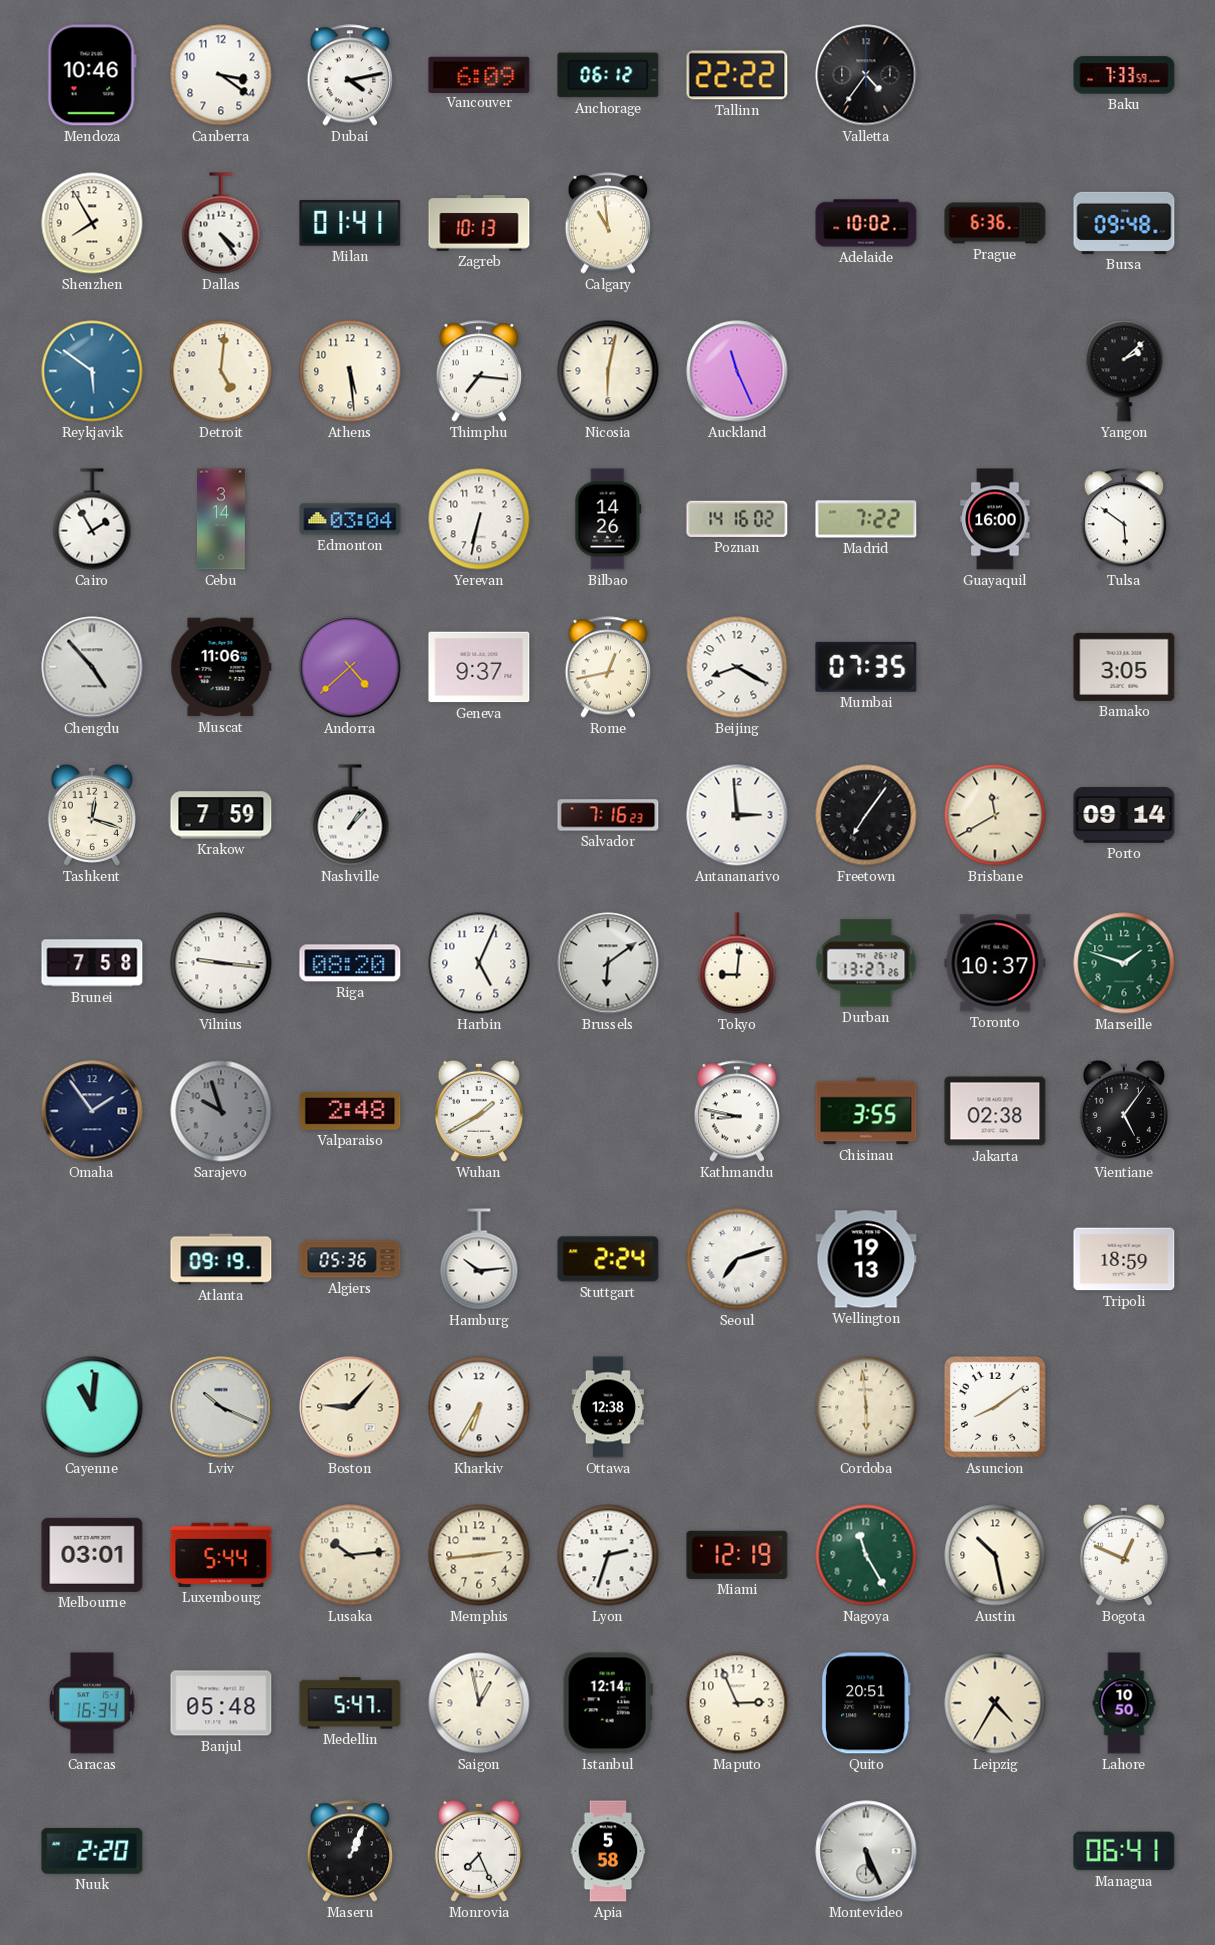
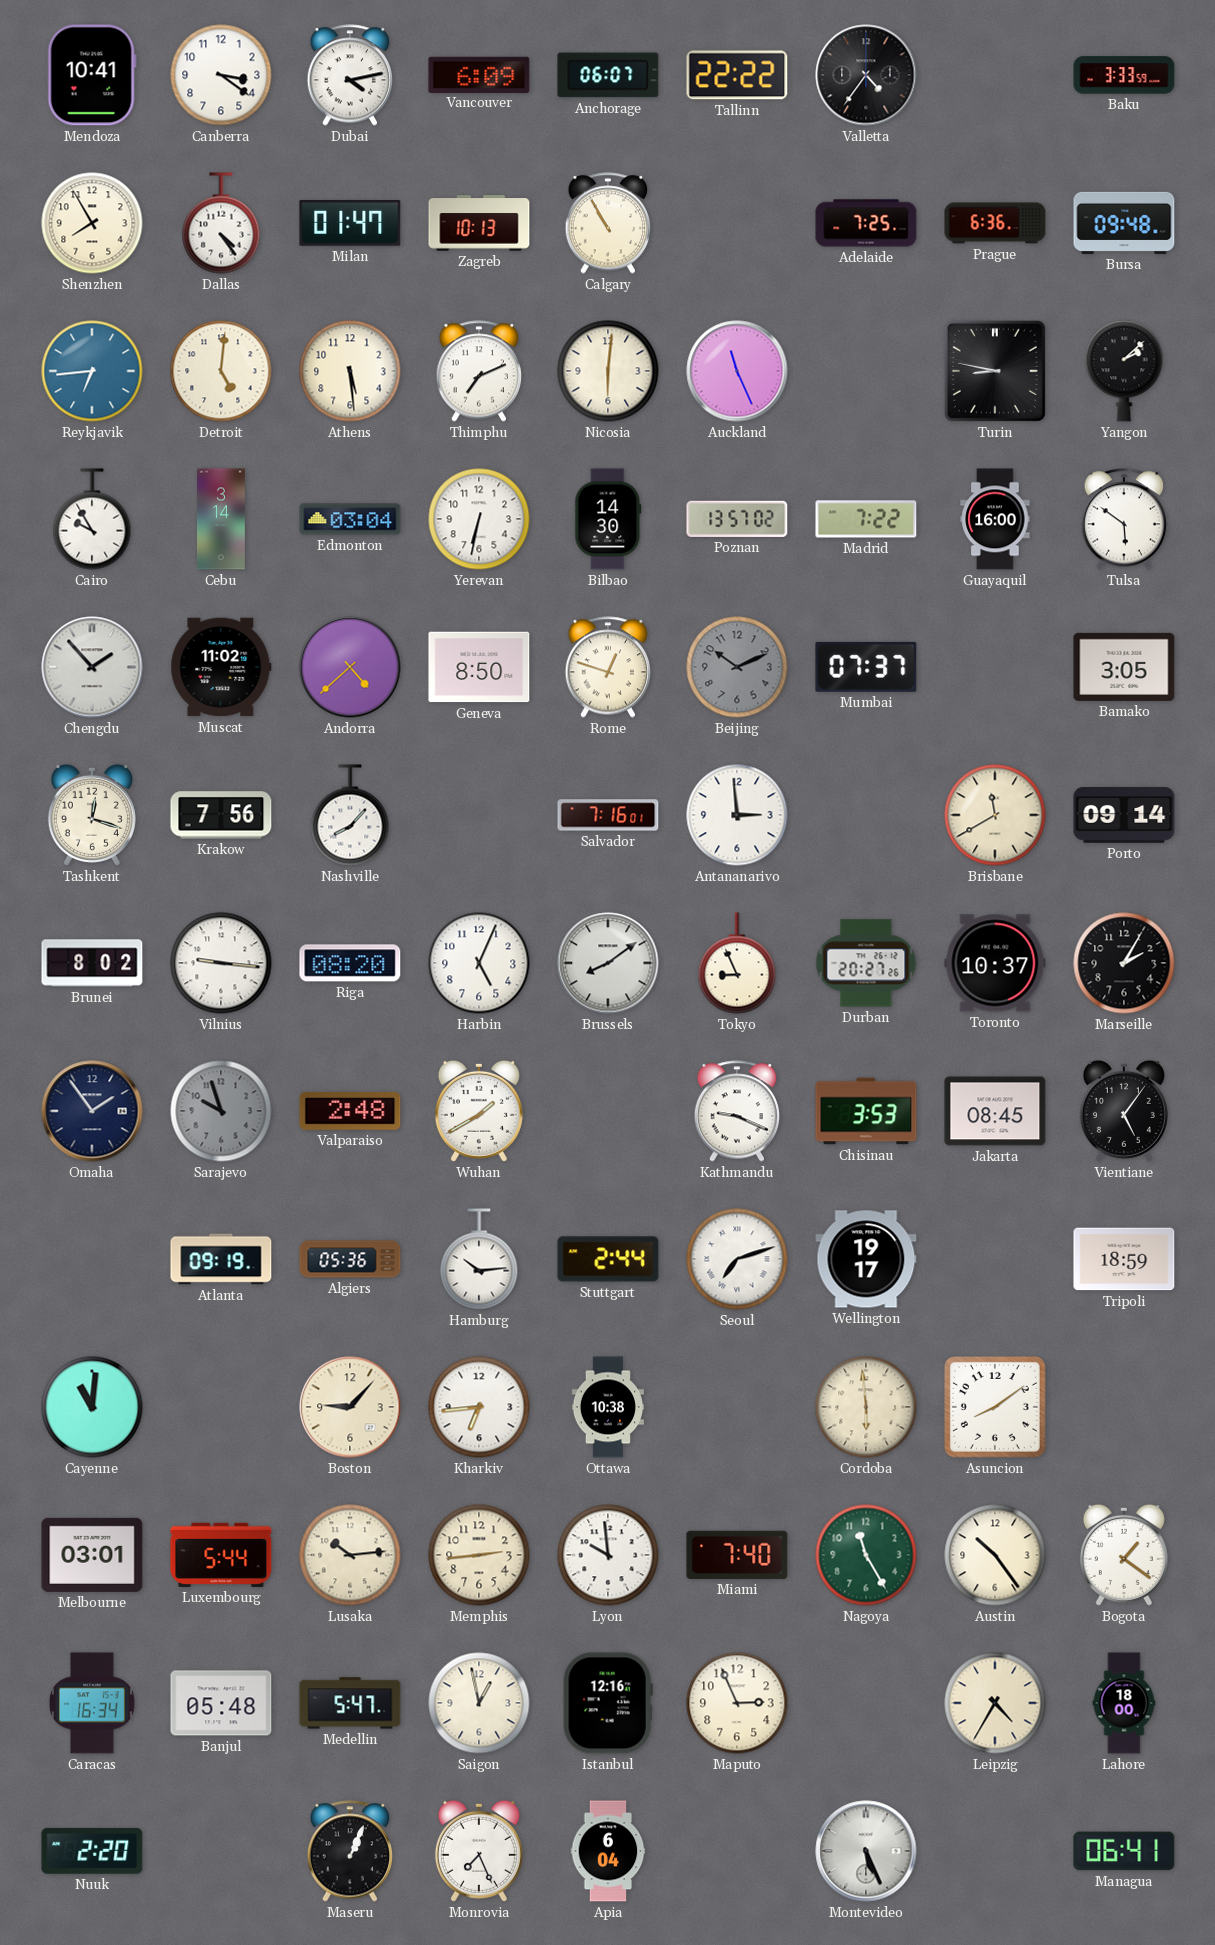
Mendoza: 10:46 -> 10:41
Anchorage: 06:12 -> 06:07
Baku: 7:33 -> 3:33
Milan: 01:41 -> 01:47
Calgary: 10:59 -> 10:55
Adelaide: 10:02 -> 7:25
Reykjavik: 5:51 -> 6:44
Thimphu: 7:16 -> 7:11
Nicosia: 6:02 -> 6:01
Turin: none -> 8:47
Cairo: 1:55 -> 9:55
Bilbao: 14:26 -> 14:30
Poznan: 14:16 -> 13:57
Chengdu: 4:53 -> 1:53
Muscat: 11:06 -> 11:02
Geneva: 9:37 -> 8:50
Rome: 12:43 -> 12:48
Beijing: 8:20 -> 10:11
Beijing dial: white -> grey
Mumbai: 07:35 -> 07:37
Krakow: 7:59 -> 7:56
Nashville: 1:07 -> 8:07
Salvador: 7:16:23 -> 7:16:01
Freetown: 7:06 -> none
Brunei: 7:58 -> 8:02
Brussels: 6:09 -> 8:09
Tokyo: 9:01 -> 8:56
Durban: 13:27 -> 20:27
Marseille: 1:48 -> 2:05
Marseille dial: green -> black
Kathmandu: 8:47 -> 9:19
Chisinau: 3:55 -> 3:53
Jakarta: 02:38 -> 08:45
Stuttgart: 2:24 -> 2:44
Wellington: 19:13 -> 19:17
Lviv: 10:19 -> none
Kharkiv: 6:35 -> 6:44
Ottawa: 12:38 -> 10:38
Lyon: 2:33 -> 9:59
Miami: 12:19 -> 7:40
Austin: 10:28 -> 10:24
Bogota: 12:49 -> 1:21
Istanbul: 12:14 -> 12:16
Quito: 20:51 -> none
Lahore: 10:50 -> 18:00
Apia: 5:58 -> 6:04
